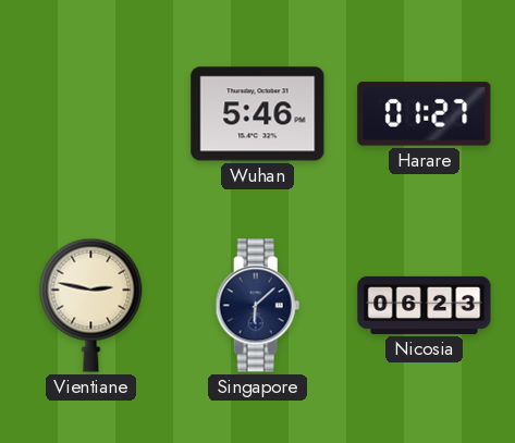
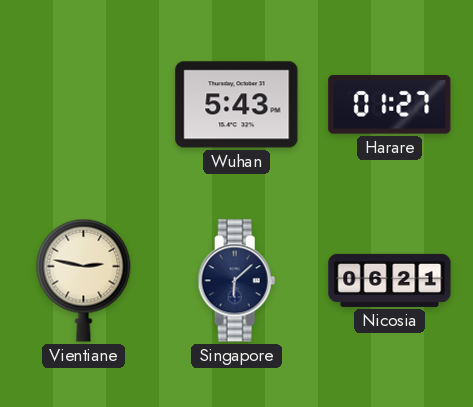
Wuhan: 5:46 -> 5:43
Nicosia: 06:23 -> 06:21
